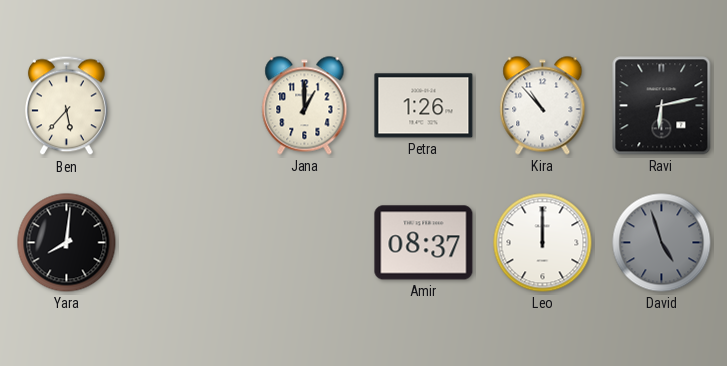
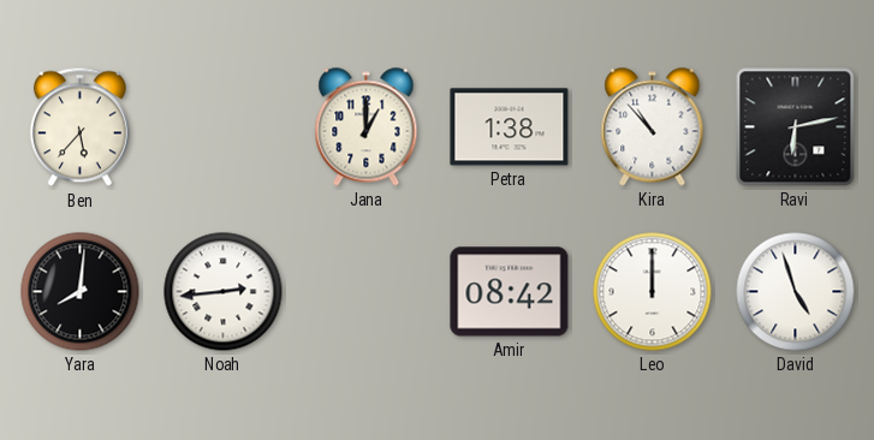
Petra: 1:26 -> 1:38
Noah: none -> 2:44
Amir: 08:37 -> 08:42
David dial: grey -> white
